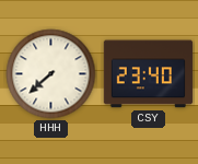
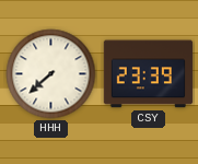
CSY: 23:40 -> 23:39
